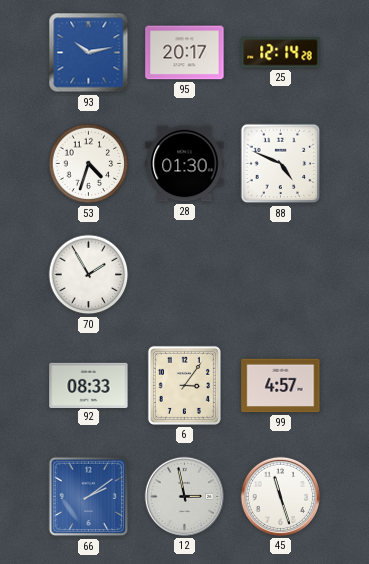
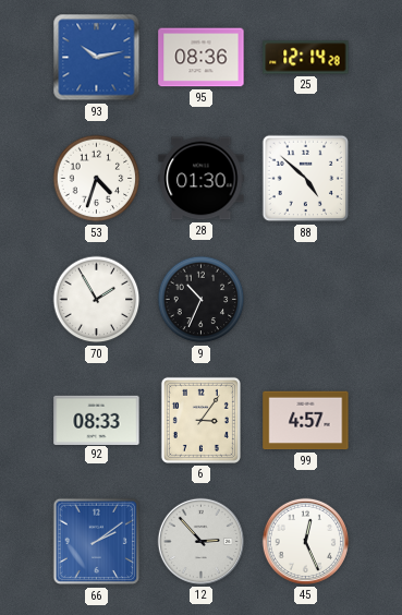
95: 20:17 -> 08:36
88: 4:49 -> 4:52
9: none -> 10:34
12: 2:58 -> 2:53
45: 11:27 -> 12:26
